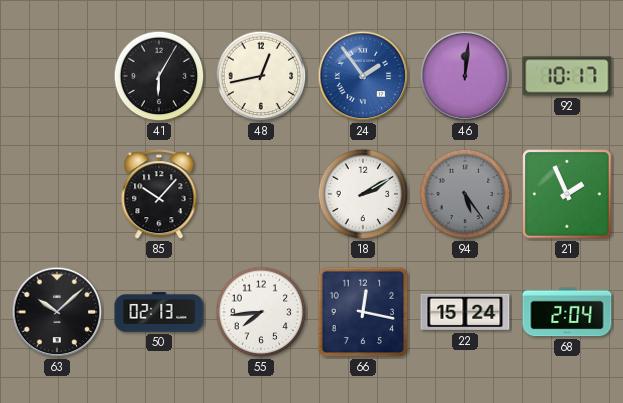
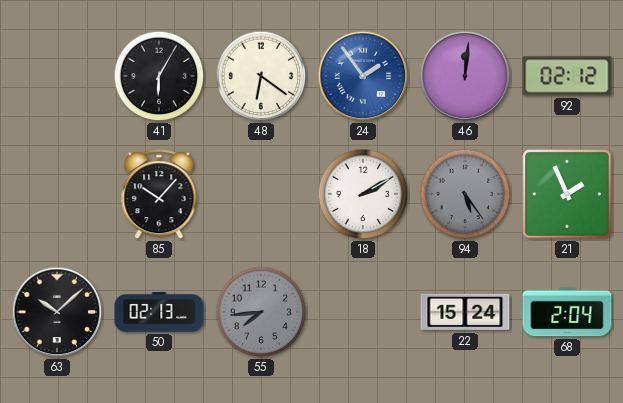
48: 12:43 -> 6:21
92: 10:17 -> 02:12
55 dial: white -> grey
66: 12:17 -> none
